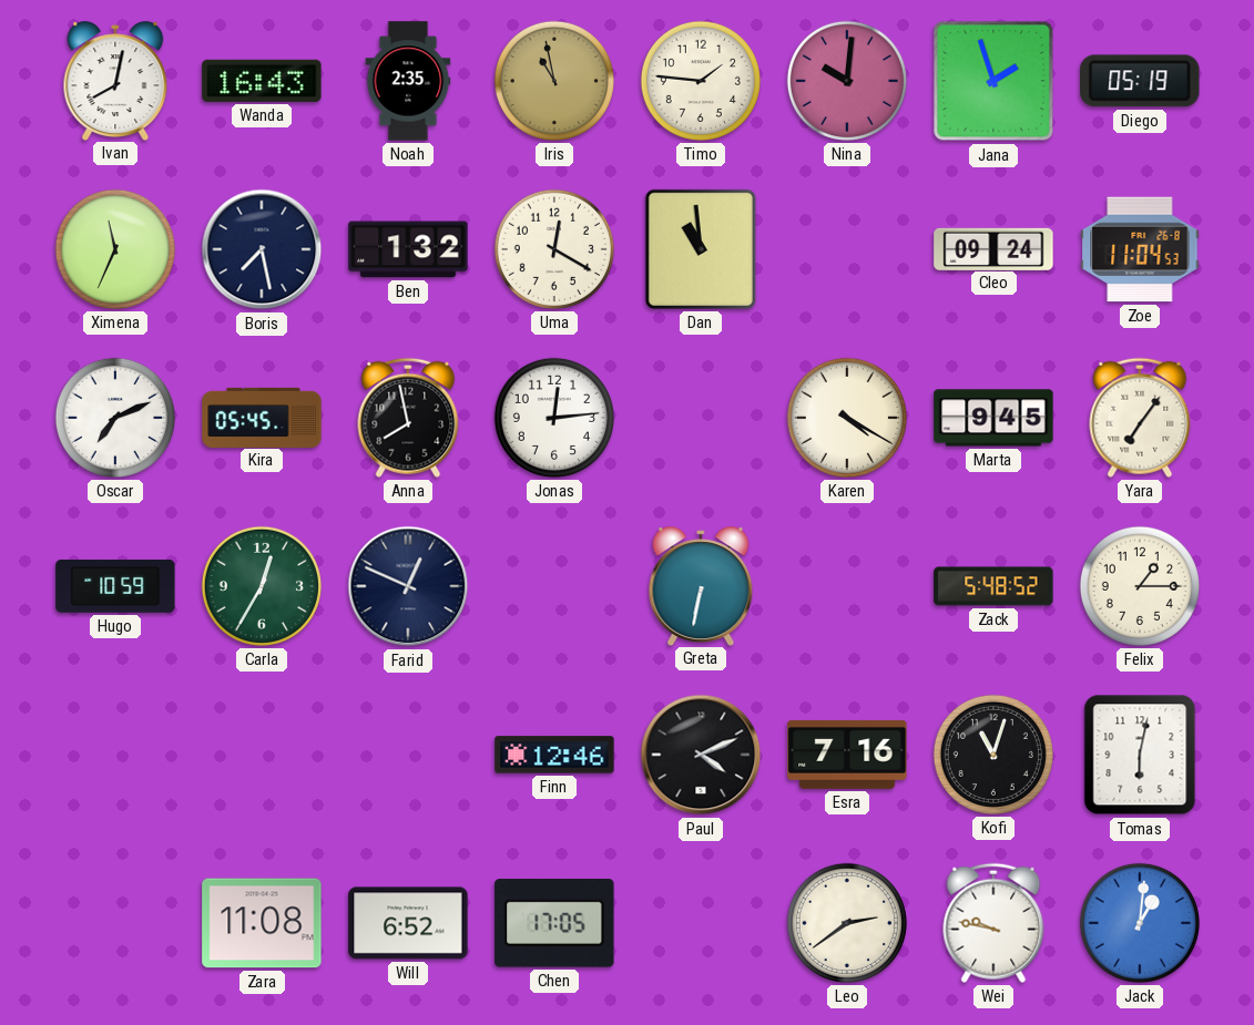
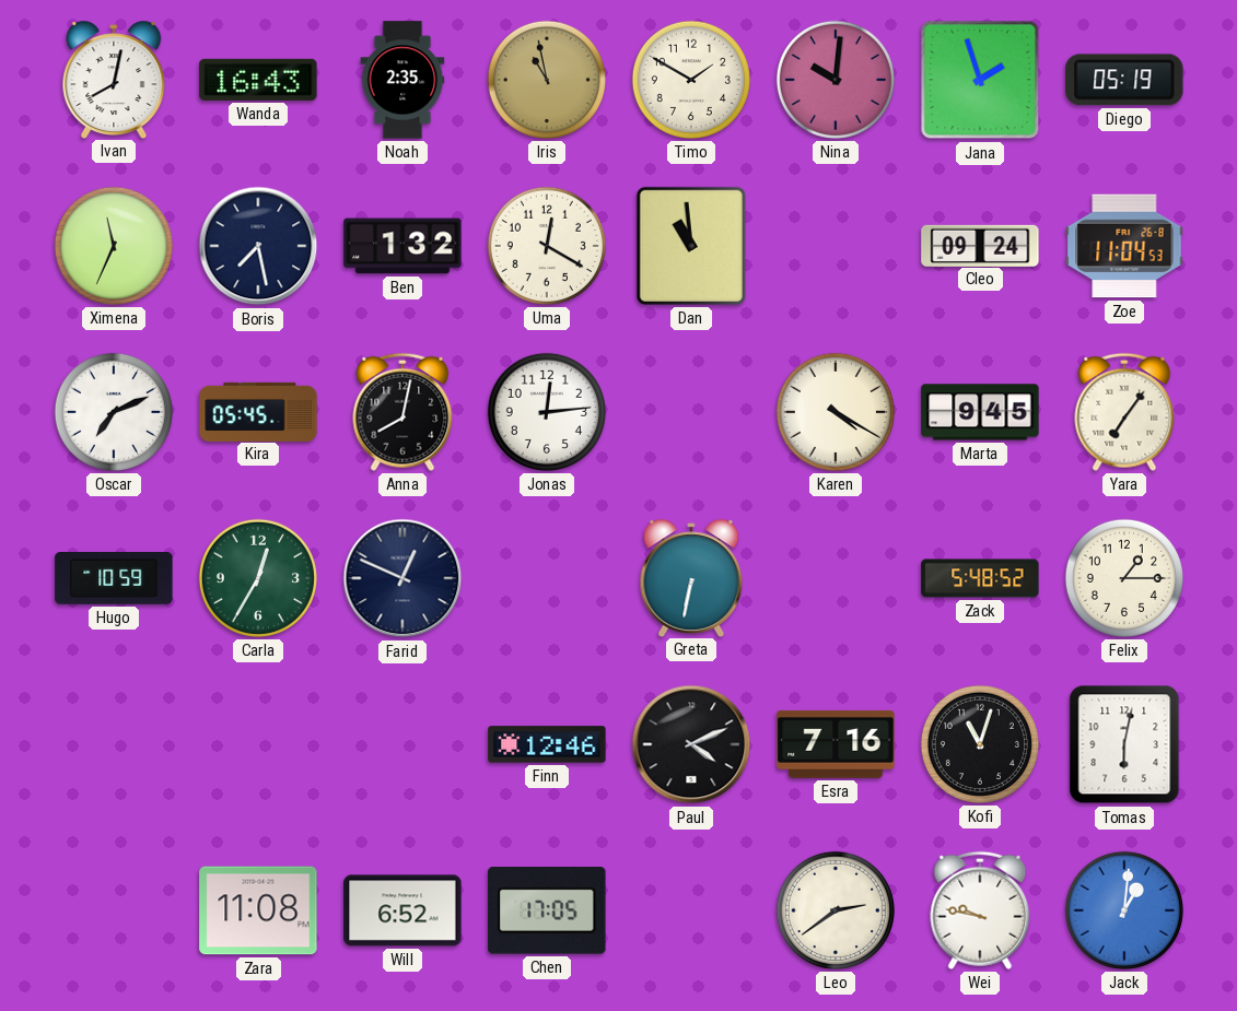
Timo: 1:46 -> 1:50
Anna: 7:58 -> 8:02
